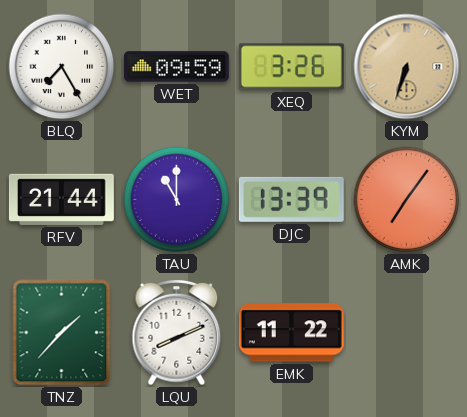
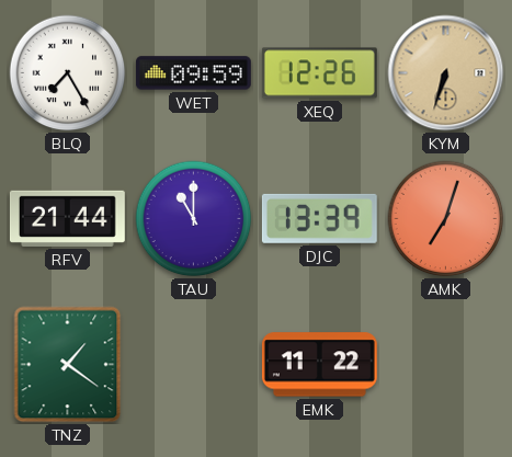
XEQ: 3:26 -> 12:26
AMK: 7:06 -> 7:03
TNZ: 1:37 -> 1:21
LQU: 8:11 -> none
